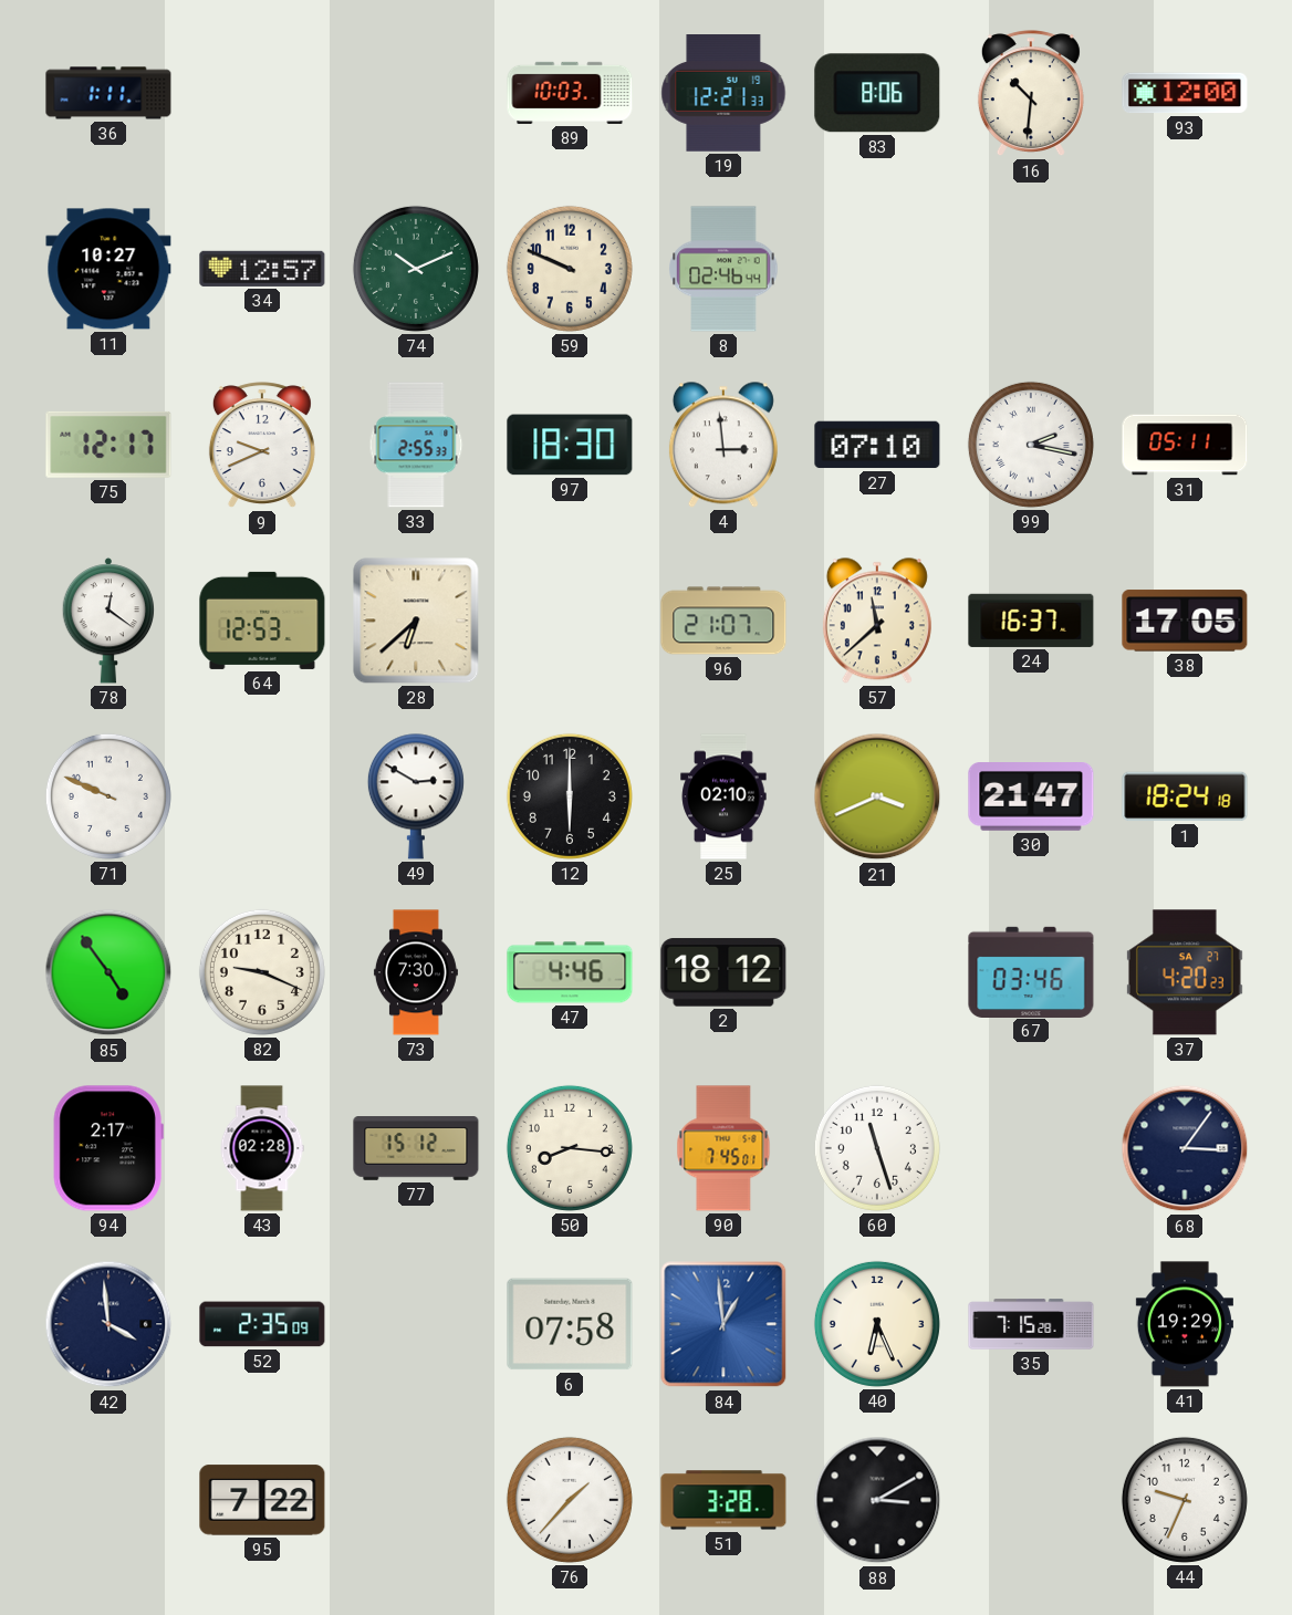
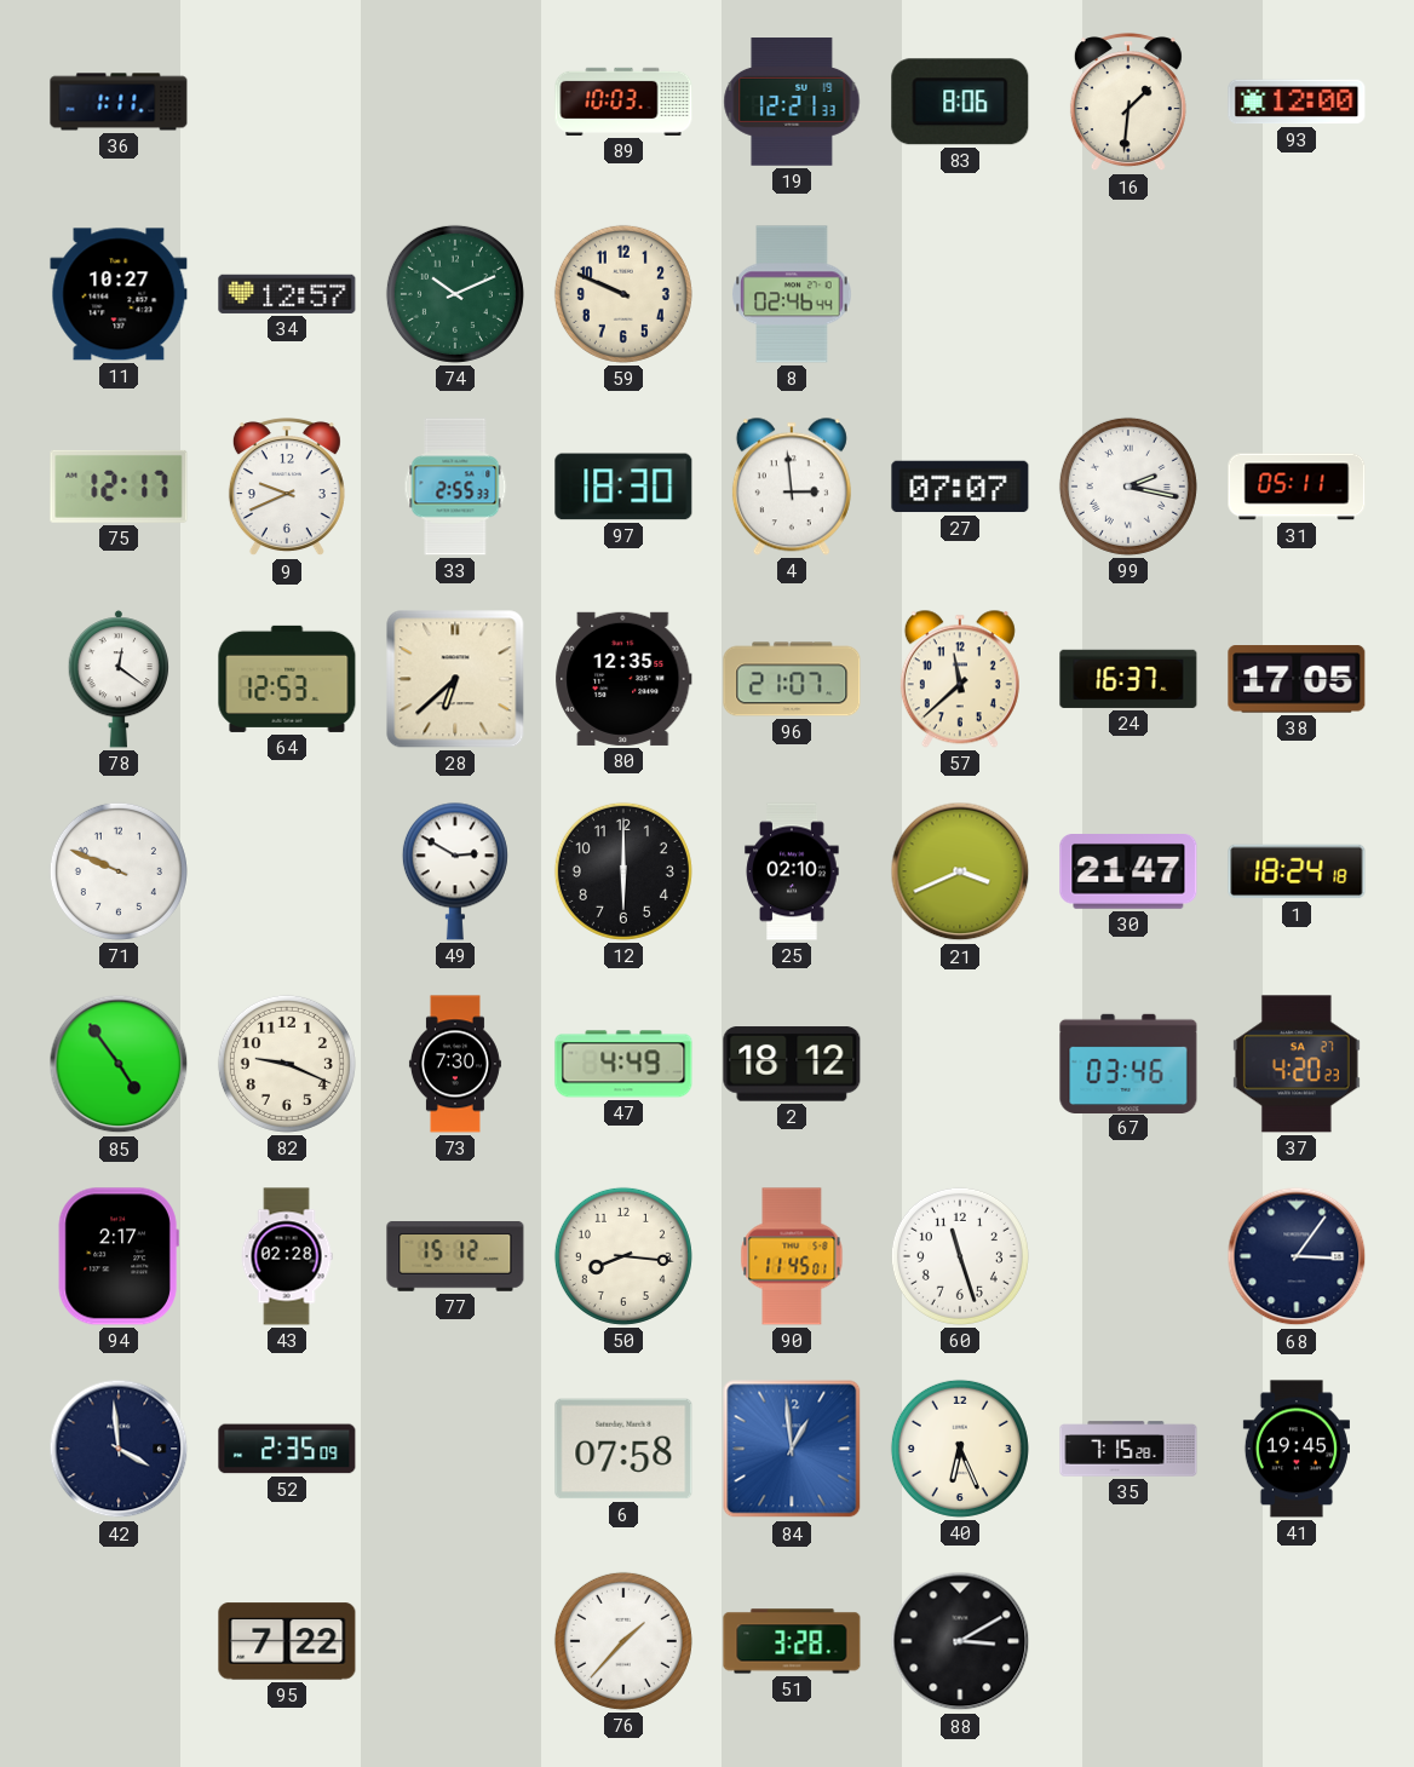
16: 10:31 -> 1:31
27: 07:10 -> 07:07
80: none -> 12:35
47: 4:46 -> 4:49
90: 7:45 -> 11:45
41: 19:29 -> 19:45
44: 9:34 -> none
